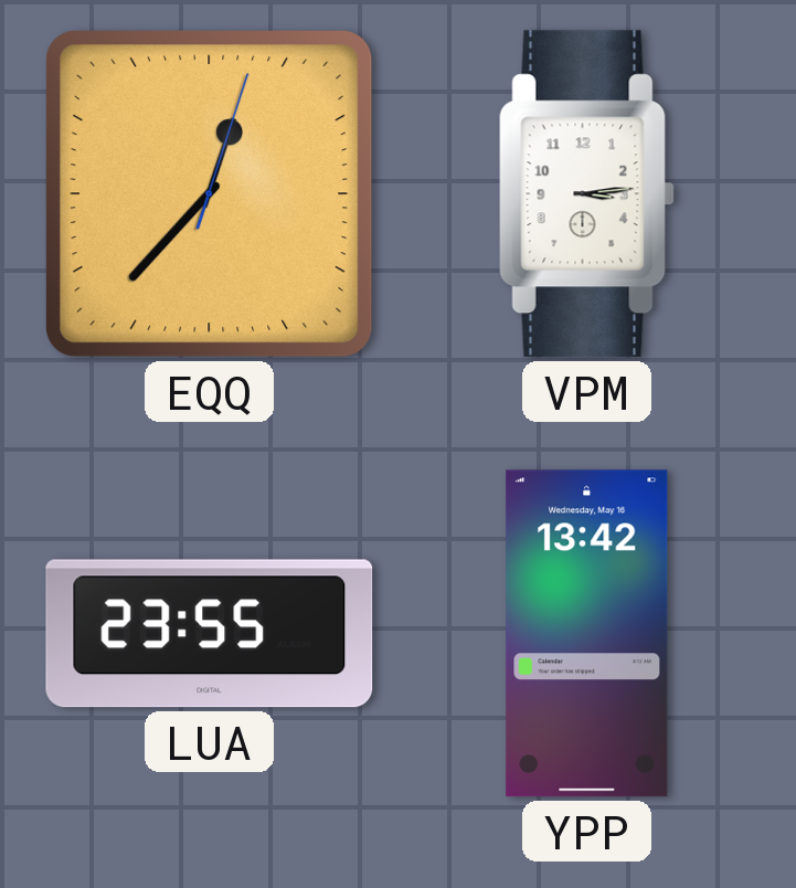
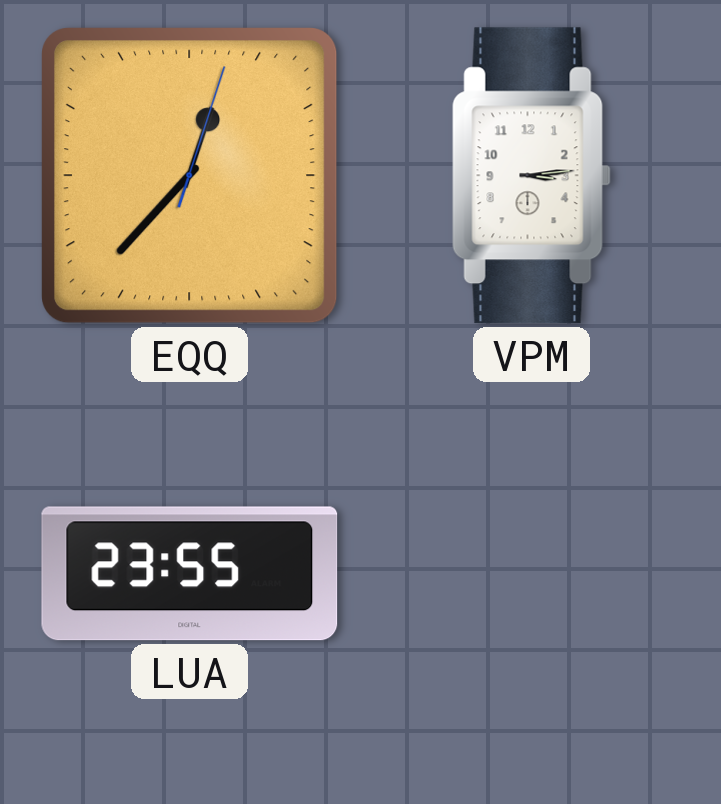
YPP: 13:42 -> none
